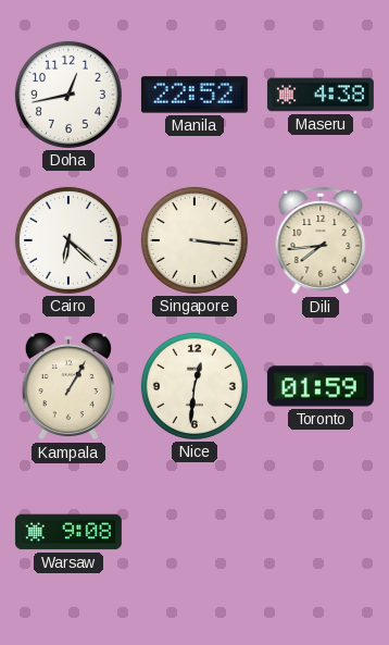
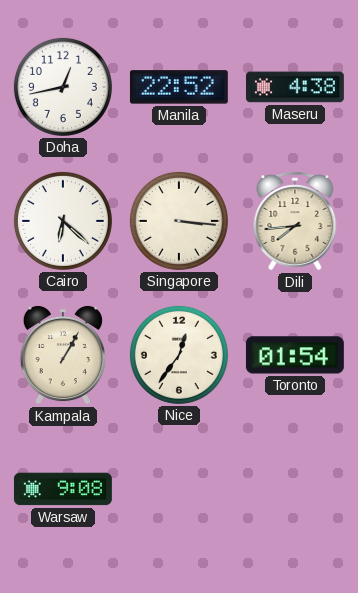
Nice: 12:31 -> 12:36
Toronto: 01:59 -> 01:54
